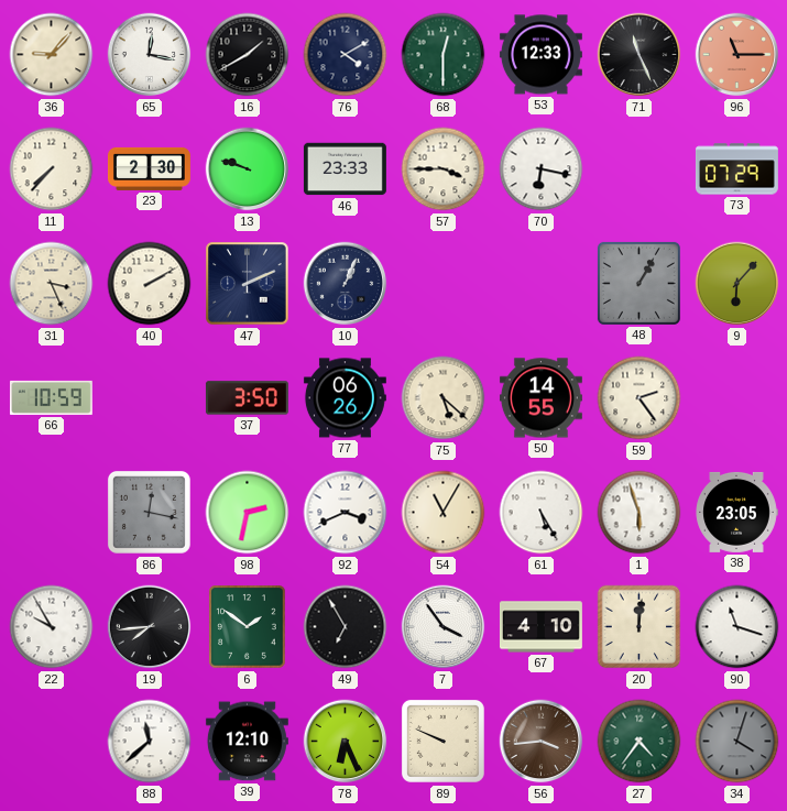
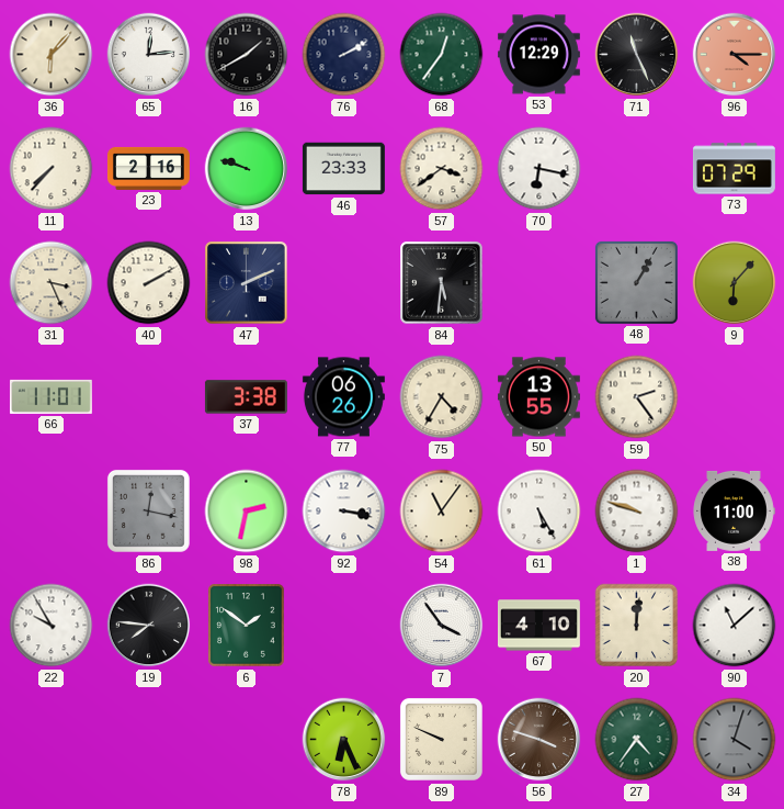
36: 9:07 -> 6:07
65: 12:17 -> 12:14
76: 4:10 -> 2:10
68: 12:30 -> 12:36
53: 12:33 -> 12:29
96: 11:15 -> 4:15
23: 2:30 -> 2:16
57: 3:45 -> 3:39
10: 1:04 -> none
84: none -> 5:31
66: 10:59 -> 11:01
37: 3:50 -> 3:38
75: 5:22 -> 4:35
50: 14:55 -> 13:55
92: 3:41 -> 3:17
54: 11:05 -> 11:06
1: 5:57 -> 9:48
38: 23:05 -> 11:00
19: 7:44 -> 7:46
49: 6:55 -> none
90: 11:18 -> 11:08
88: 11:38 -> none
39: 12:10 -> none
56: 3:44 -> 3:48
